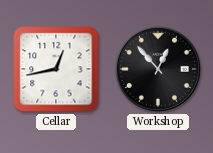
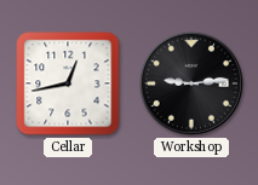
Workshop: 12:53 -> 9:14
